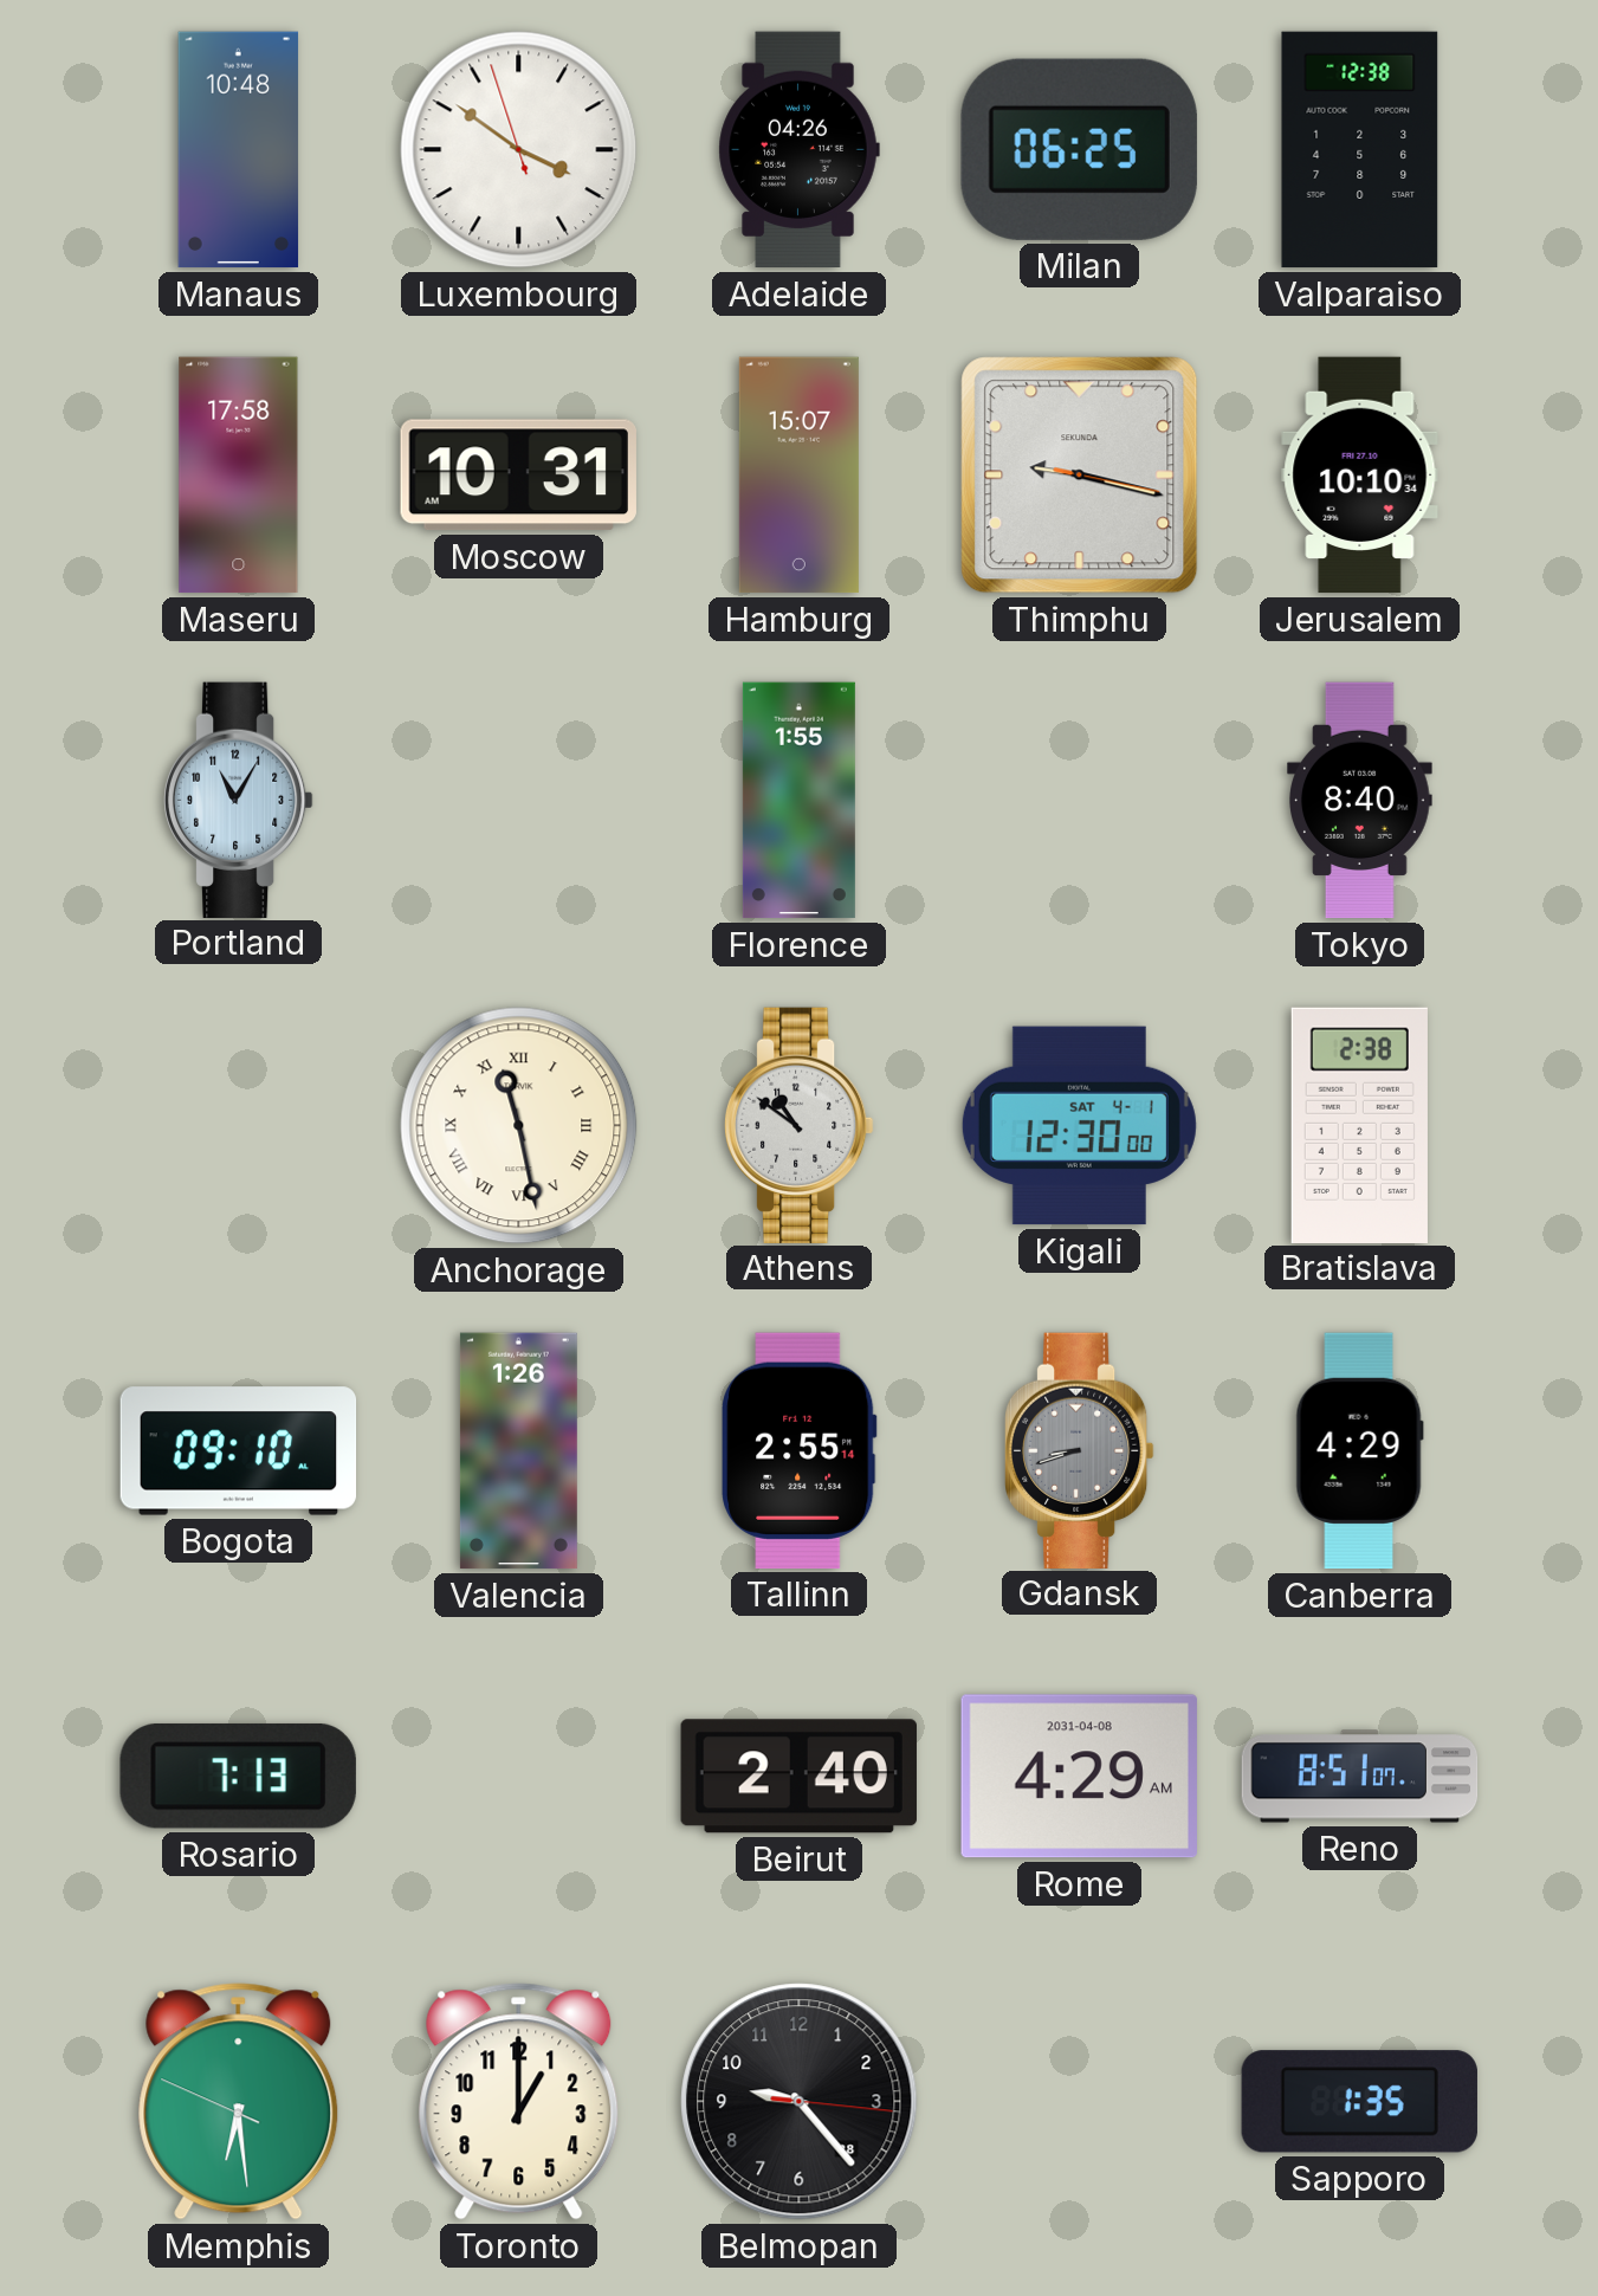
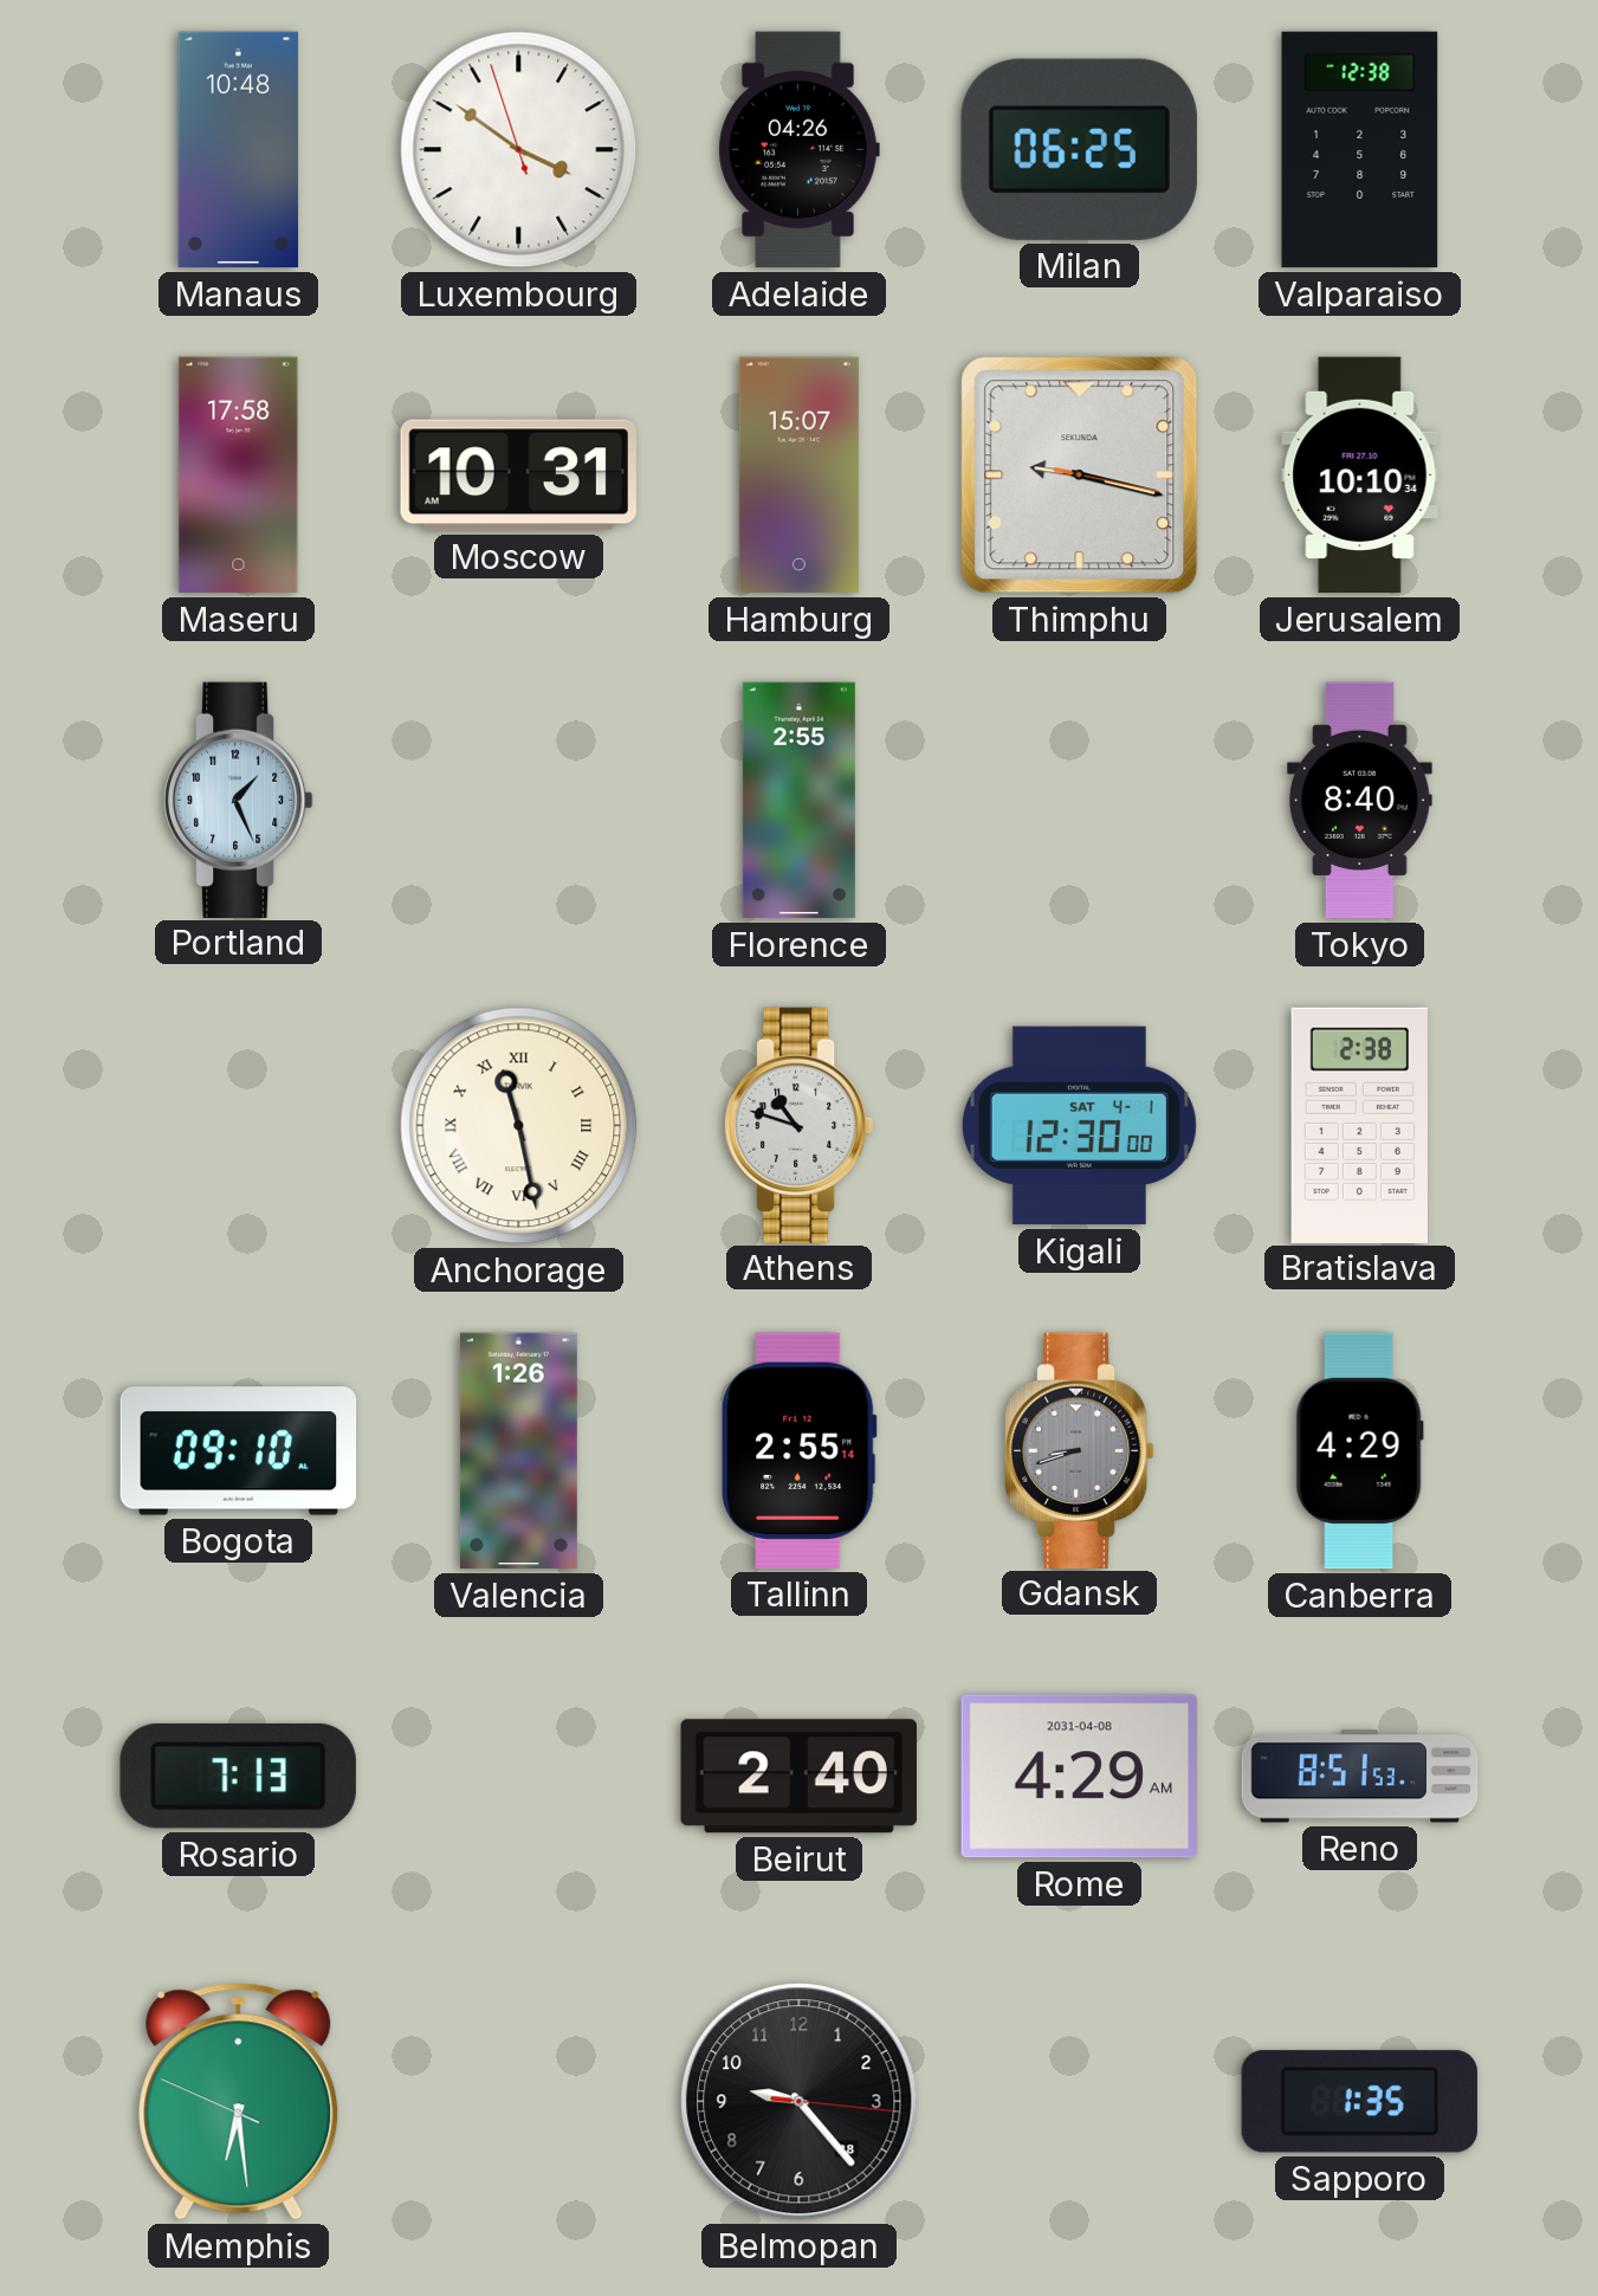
Portland: 11:05 -> 1:26
Florence: 1:55 -> 2:55
Athens: 10:51 -> 10:48
Reno: 8:51:07 -> 8:51:53
Toronto: 1:00 -> none
